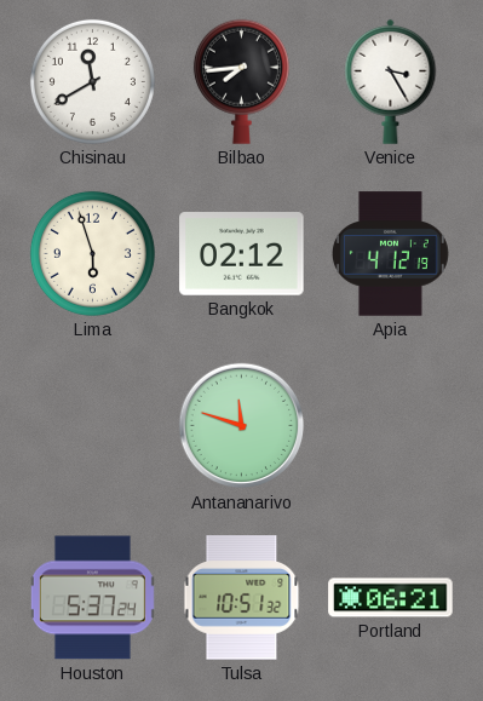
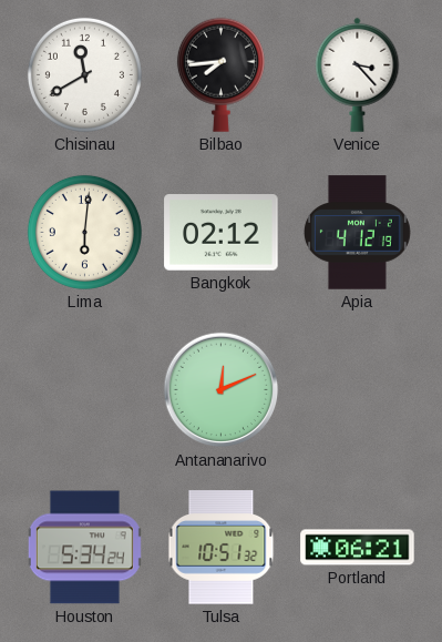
Venice: 3:25 -> 3:23
Lima: 5:57 -> 6:01
Antananarivo: 11:48 -> 12:11
Houston: 5:37 -> 5:34
